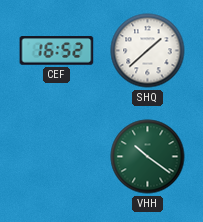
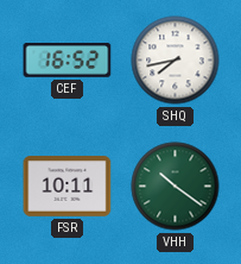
SHQ: 1:38 -> 7:43
FSR: none -> 10:11
